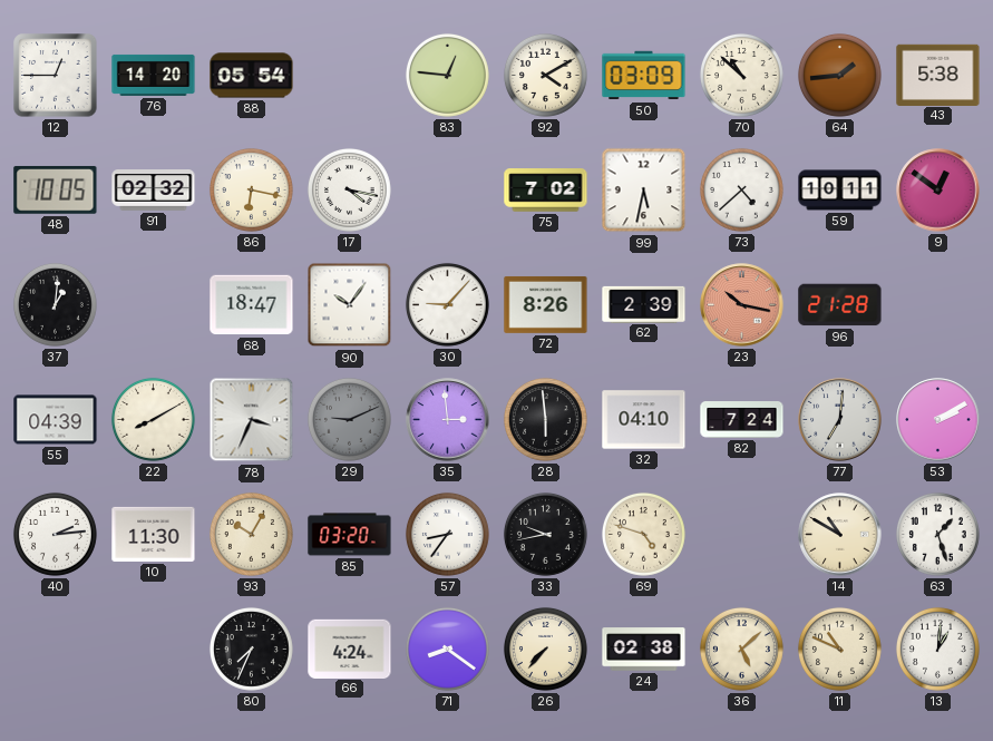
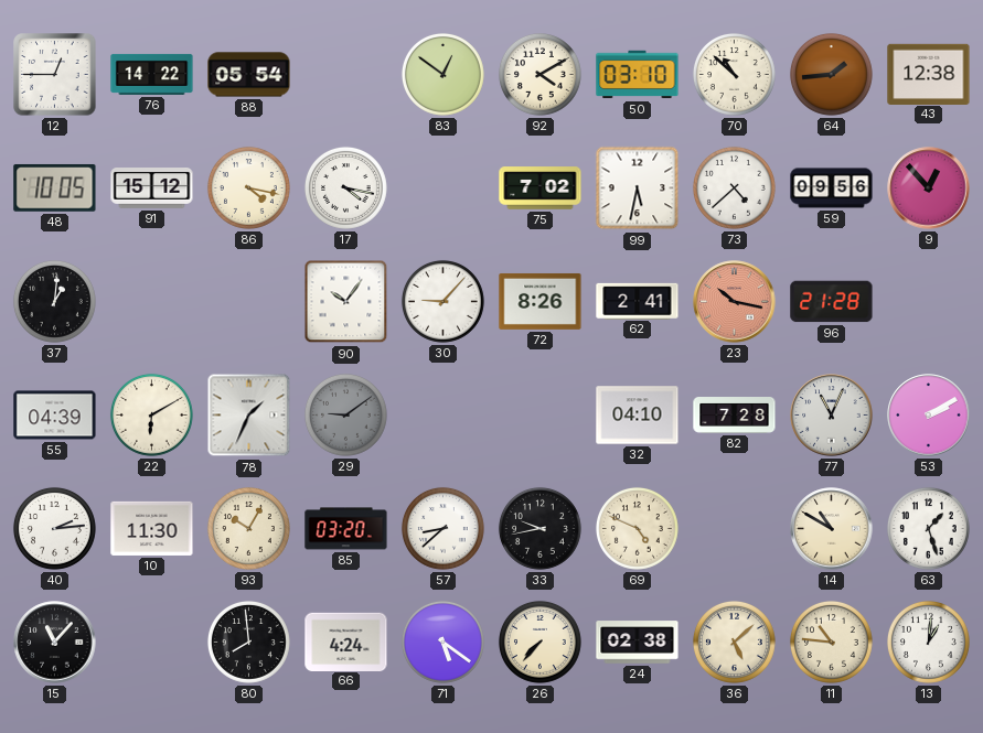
76: 14:20 -> 14:22
83: 12:46 -> 12:51
50: 03:09 -> 03:10
43: 5:38 -> 12:38
91: 02:32 -> 15:12
86: 6:17 -> 4:17
59: 10:11 -> 09:56
9: 12:51 -> 12:53
68: 18:47 -> none
62: 2:39 -> 2:41
22: 8:10 -> 6:10
78: 3:34 -> 1:34
29: 9:11 -> 9:09
35: 2:59 -> none
28: 5:59 -> none
82: 7:24 -> 7:28
77: 7:01 -> 11:04
57: 8:36 -> 8:38
69: 4:48 -> 4:49
15: none -> 11:07
80: 7:34 -> 7:59
71: 8:21 -> 5:21
11: 10:49 -> 10:46
